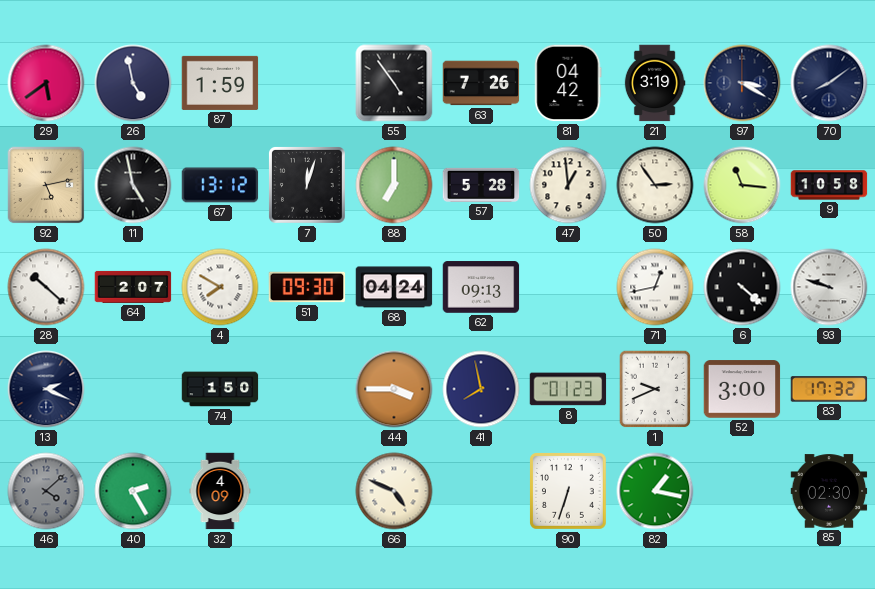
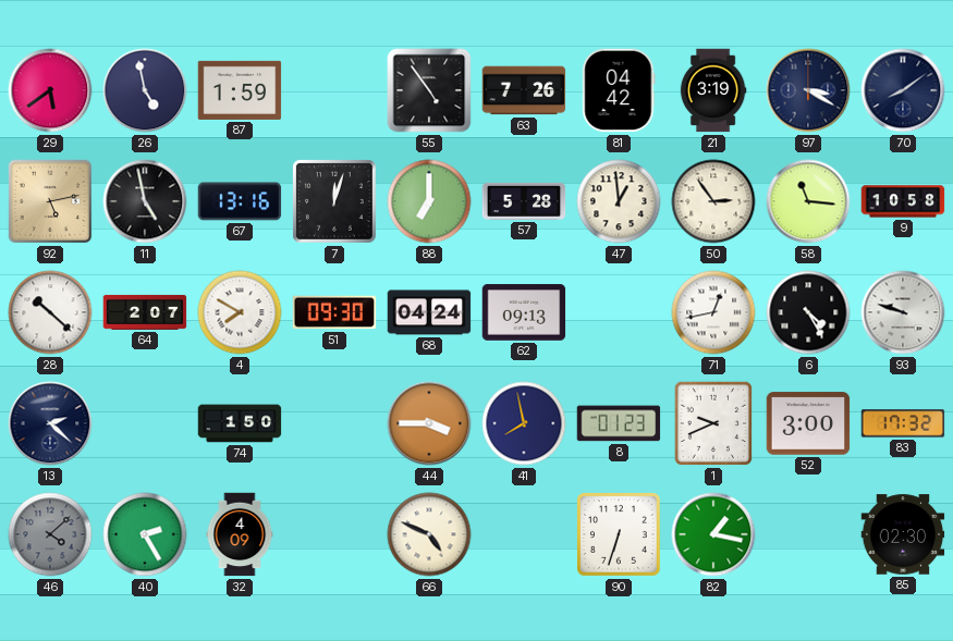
67: 13:12 -> 13:16
6: 4:22 -> 4:25
13: 2:19 -> 2:22
